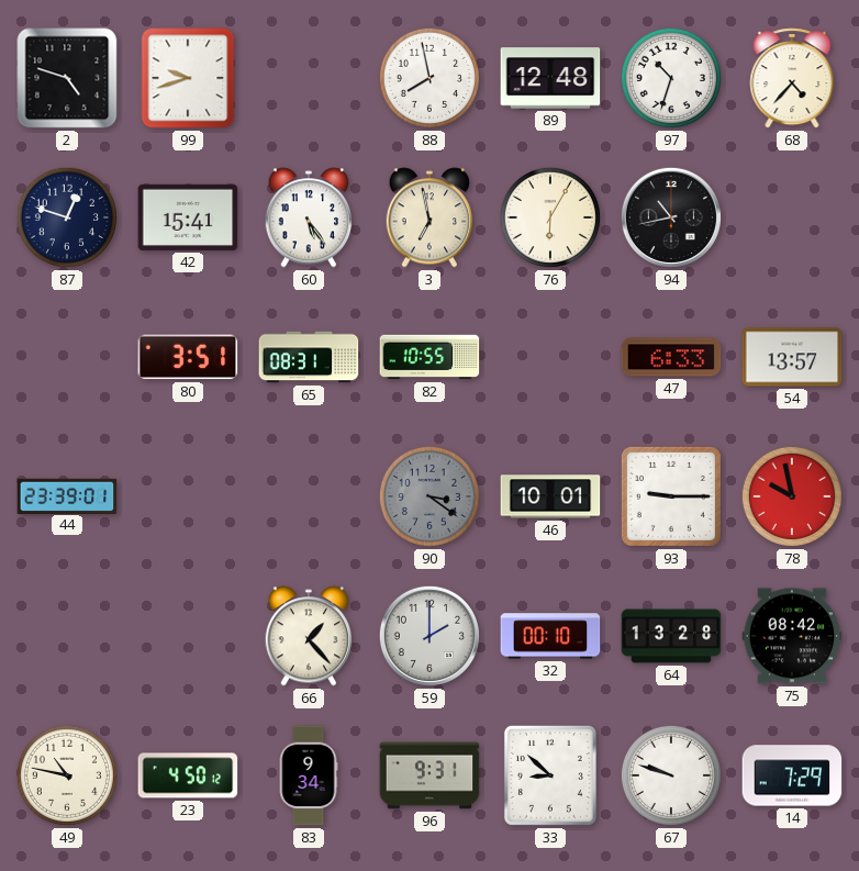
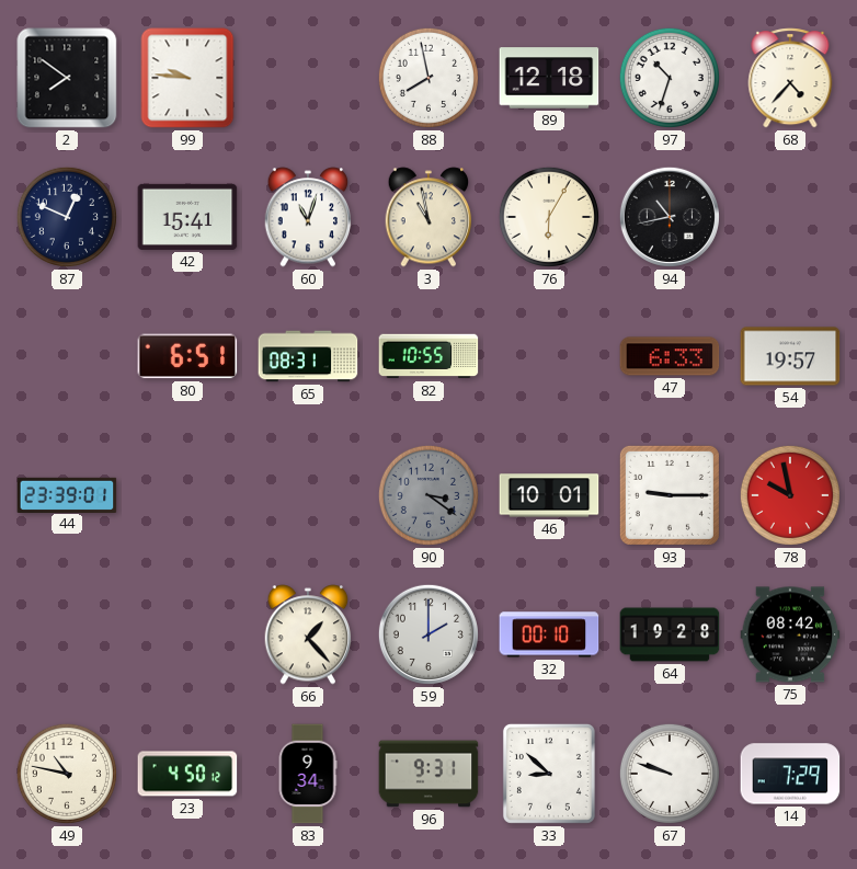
2: 4:48 -> 7:51
99: 9:42 -> 9:46
89: 12:48 -> 12:18
87: 12:48 -> 12:49
60: 5:24 -> 11:03
3: 6:58 -> 10:58
80: 3:51 -> 6:51
54: 13:57 -> 19:57
64: 13:28 -> 19:28
